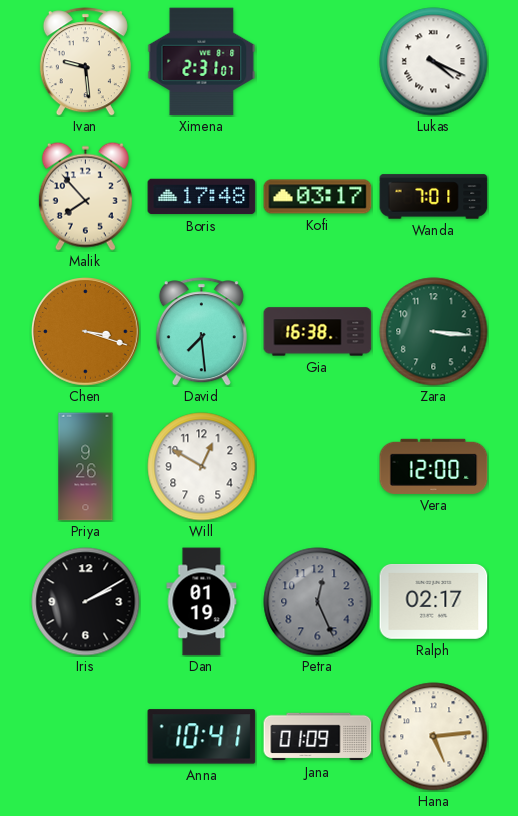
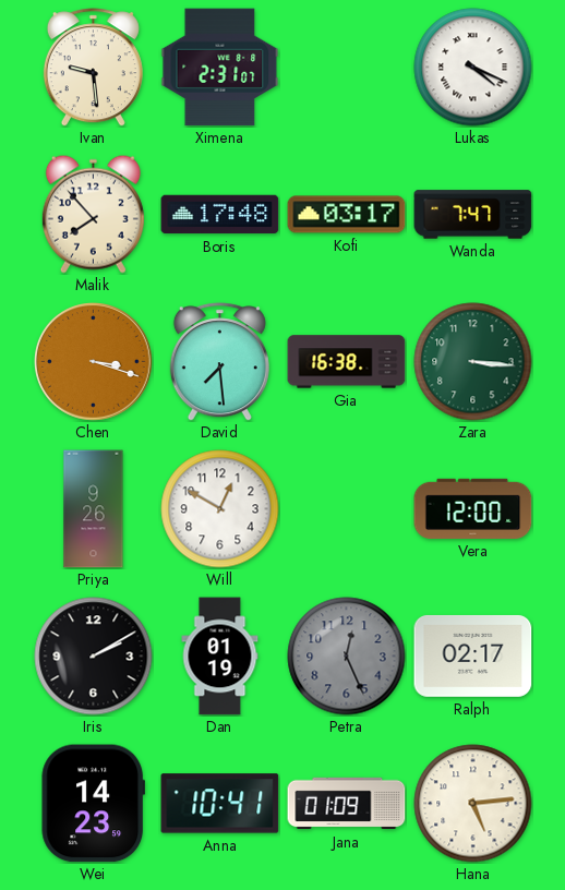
Wanda: 7:01 -> 7:47
Wei: none -> 14:23
